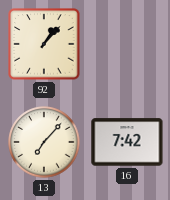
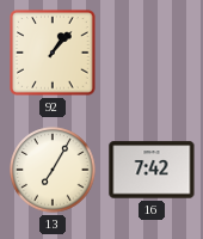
13: 7:07 -> 7:05
